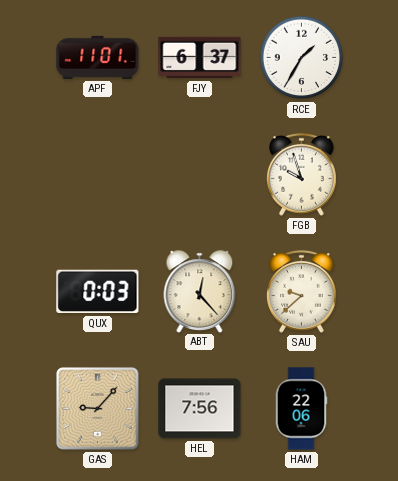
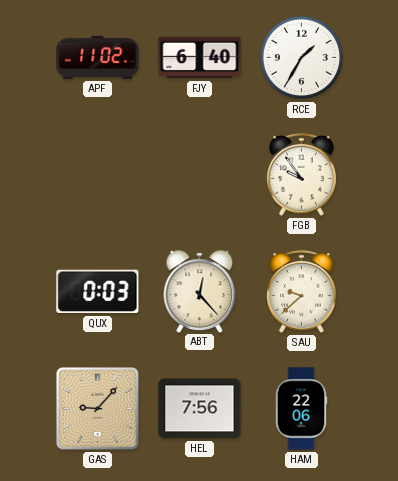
APF: 11:01 -> 11:02
FJY: 6:37 -> 6:40
FGB: 9:57 -> 9:54
